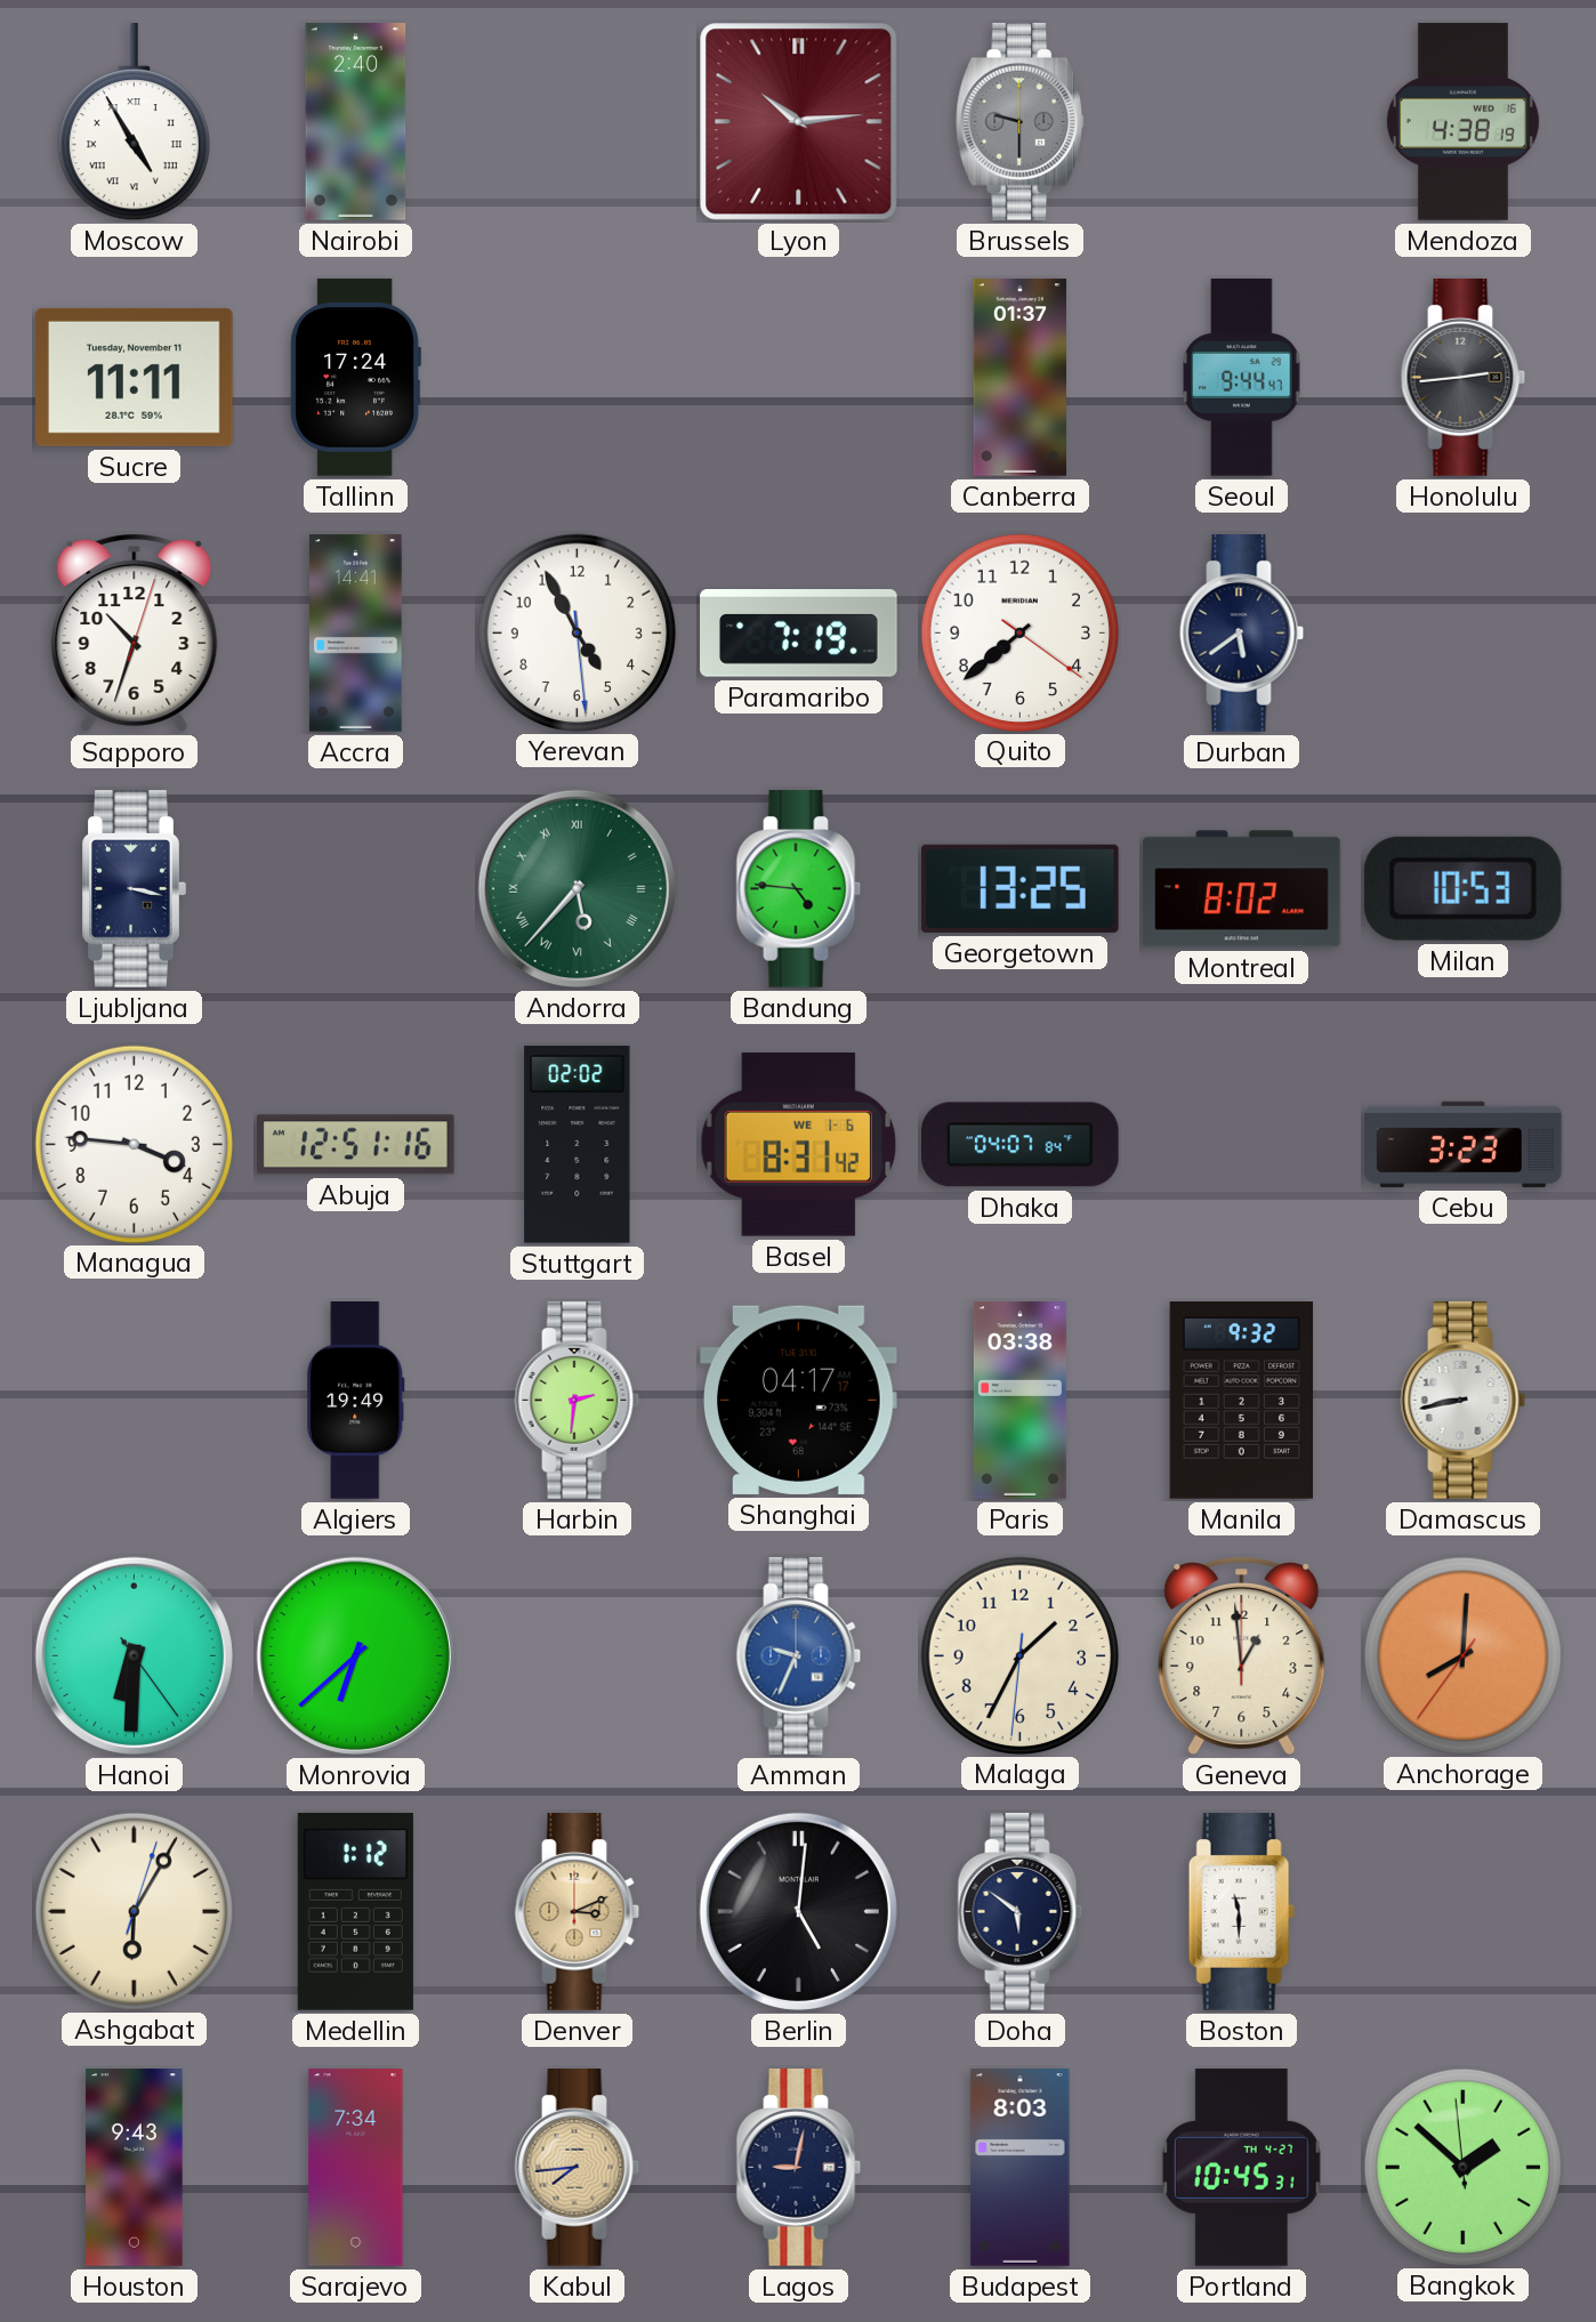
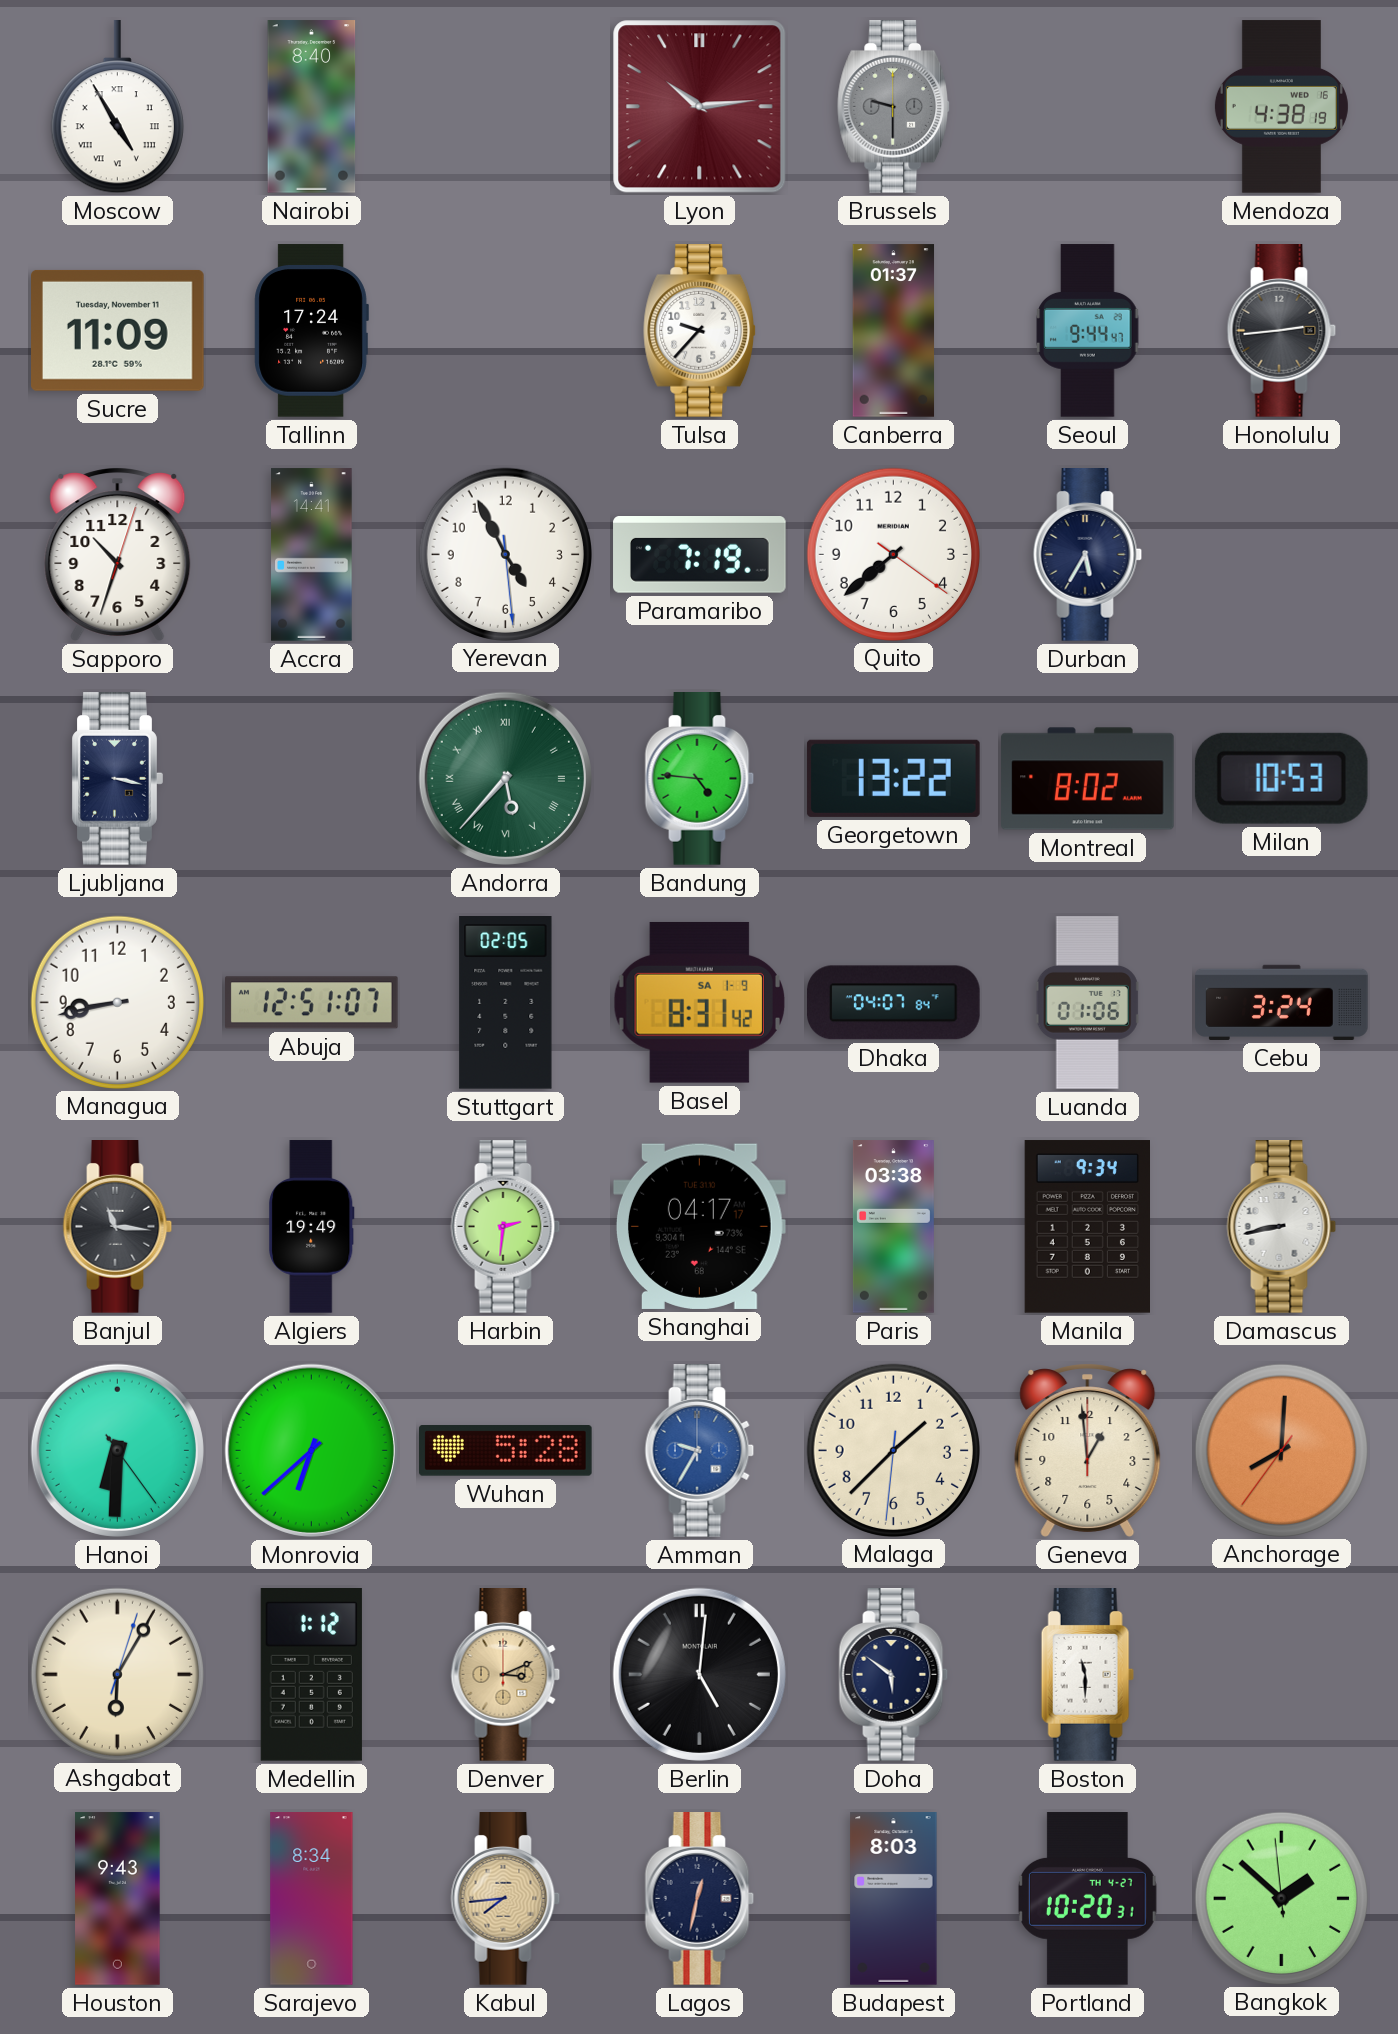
Nairobi: 2:40 -> 8:40
Sucre: 11:11 -> 11:09
Tulsa: none -> 9:37
Durban: 5:39 -> 5:35
Georgetown: 13:25 -> 13:22
Managua: 3:46 -> 8:43
Abuja: 12:51:16 -> 12:51:07
Stuttgart: 02:02 -> 02:05
Basel date: WE 1-6 -> SA 1-9
Luanda: none -> 01:06
Cebu: 3:23 -> 3:24
Banjul: none -> 11:16
Manila: 9:32 -> 9:34
Wuhan: none -> 5:28
Amman: 9:34 -> 9:35
Malaga: 1:34 -> 1:37
Sarajevo: 7:34 -> 8:34
Lagos: 9:02 -> 12:32
Portland: 10:45 -> 10:20
